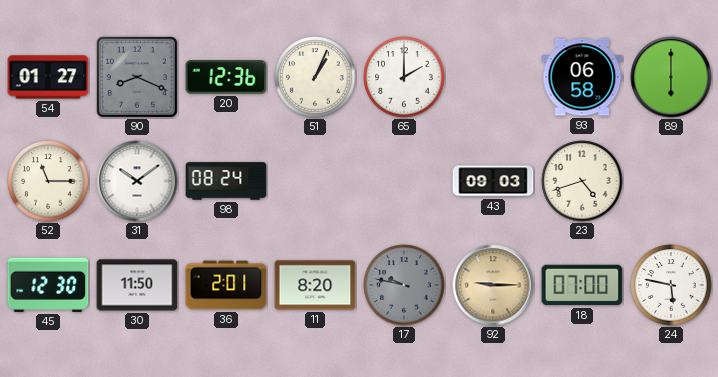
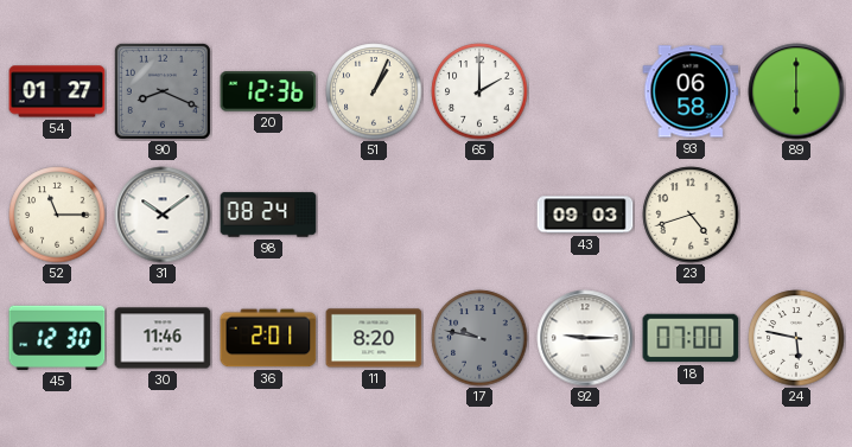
30: 11:50 -> 11:46
92 dial: champagne -> white
